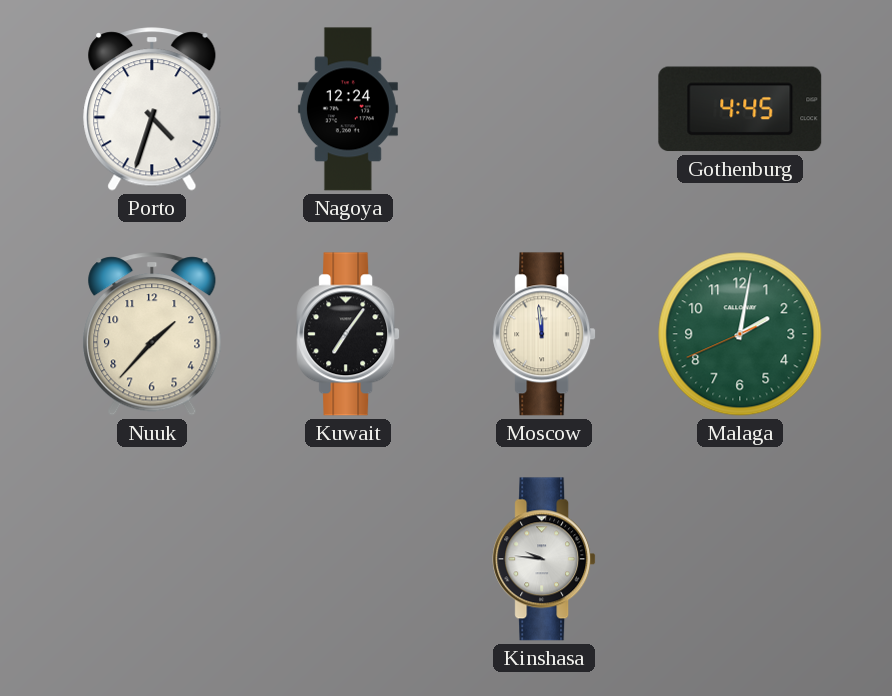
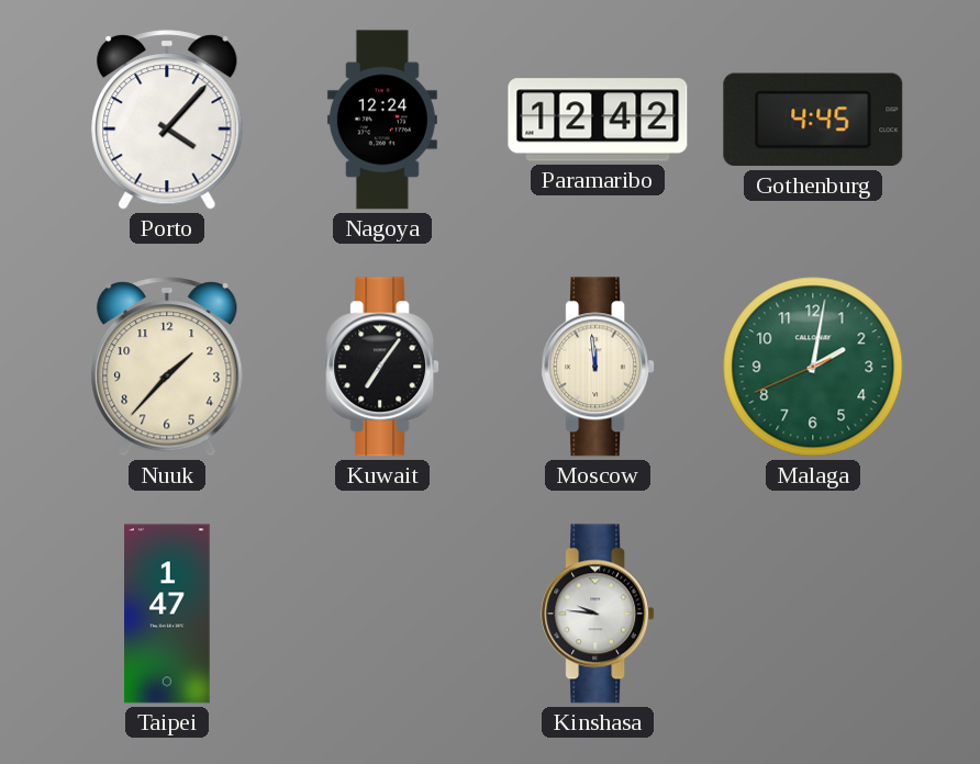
Porto: 4:33 -> 4:07
Paramaribo: none -> 12:42
Taipei: none -> 1:47
